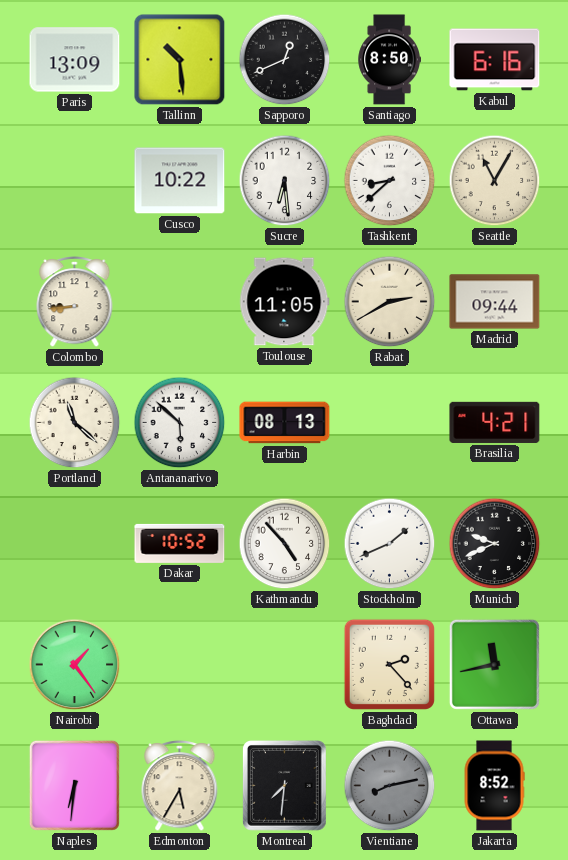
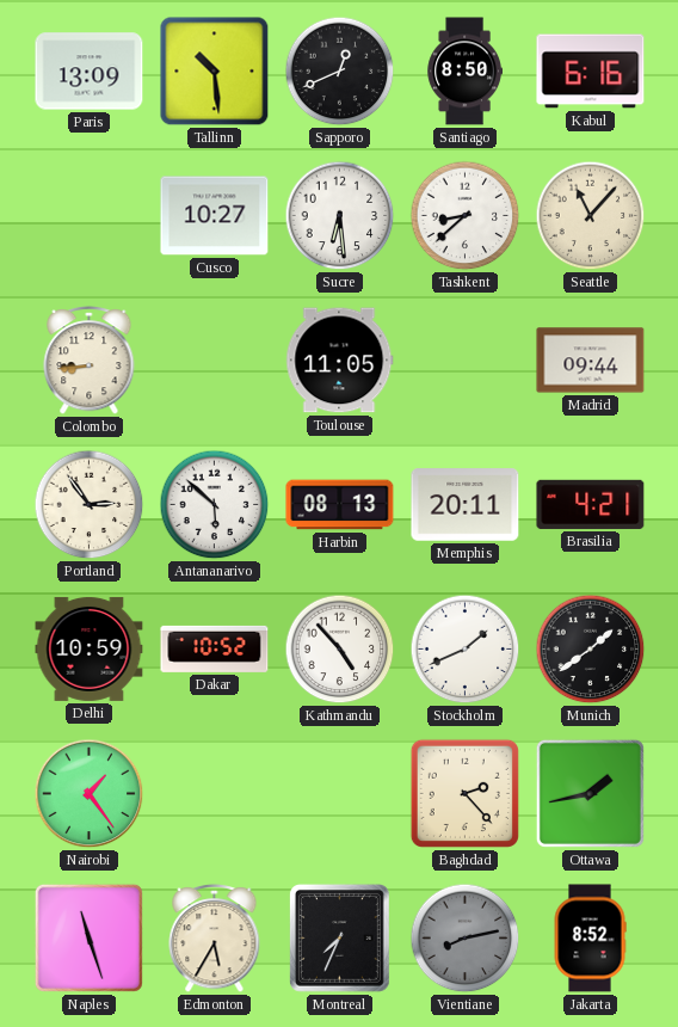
Cusco: 10:22 -> 10:27
Seattle: 11:05 -> 11:07
Rabat: 2:40 -> none
Portland: 11:22 -> 2:54
Memphis: none -> 20:11
Delhi: none -> 10:59
Munich: 9:41 -> 1:39
Ottawa: 11:43 -> 1:43
Naples: 6:31 -> 11:27
Montreal: 7:31 -> 7:34
